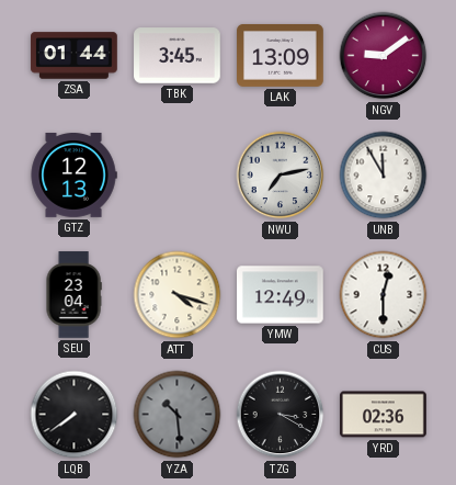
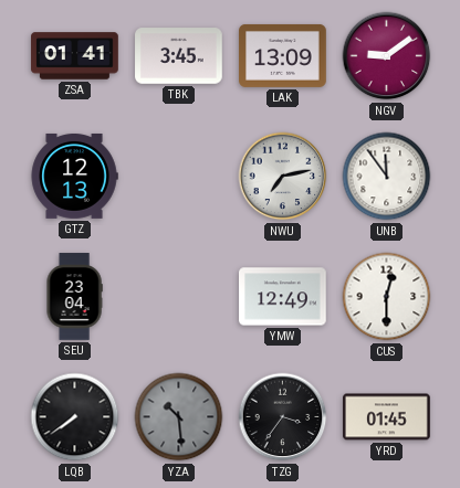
ZSA: 01:44 -> 01:41
UNB: 11:55 -> 11:54
ATT: 4:18 -> none
TZG: 3:20 -> 3:36
YRD: 02:36 -> 01:45
